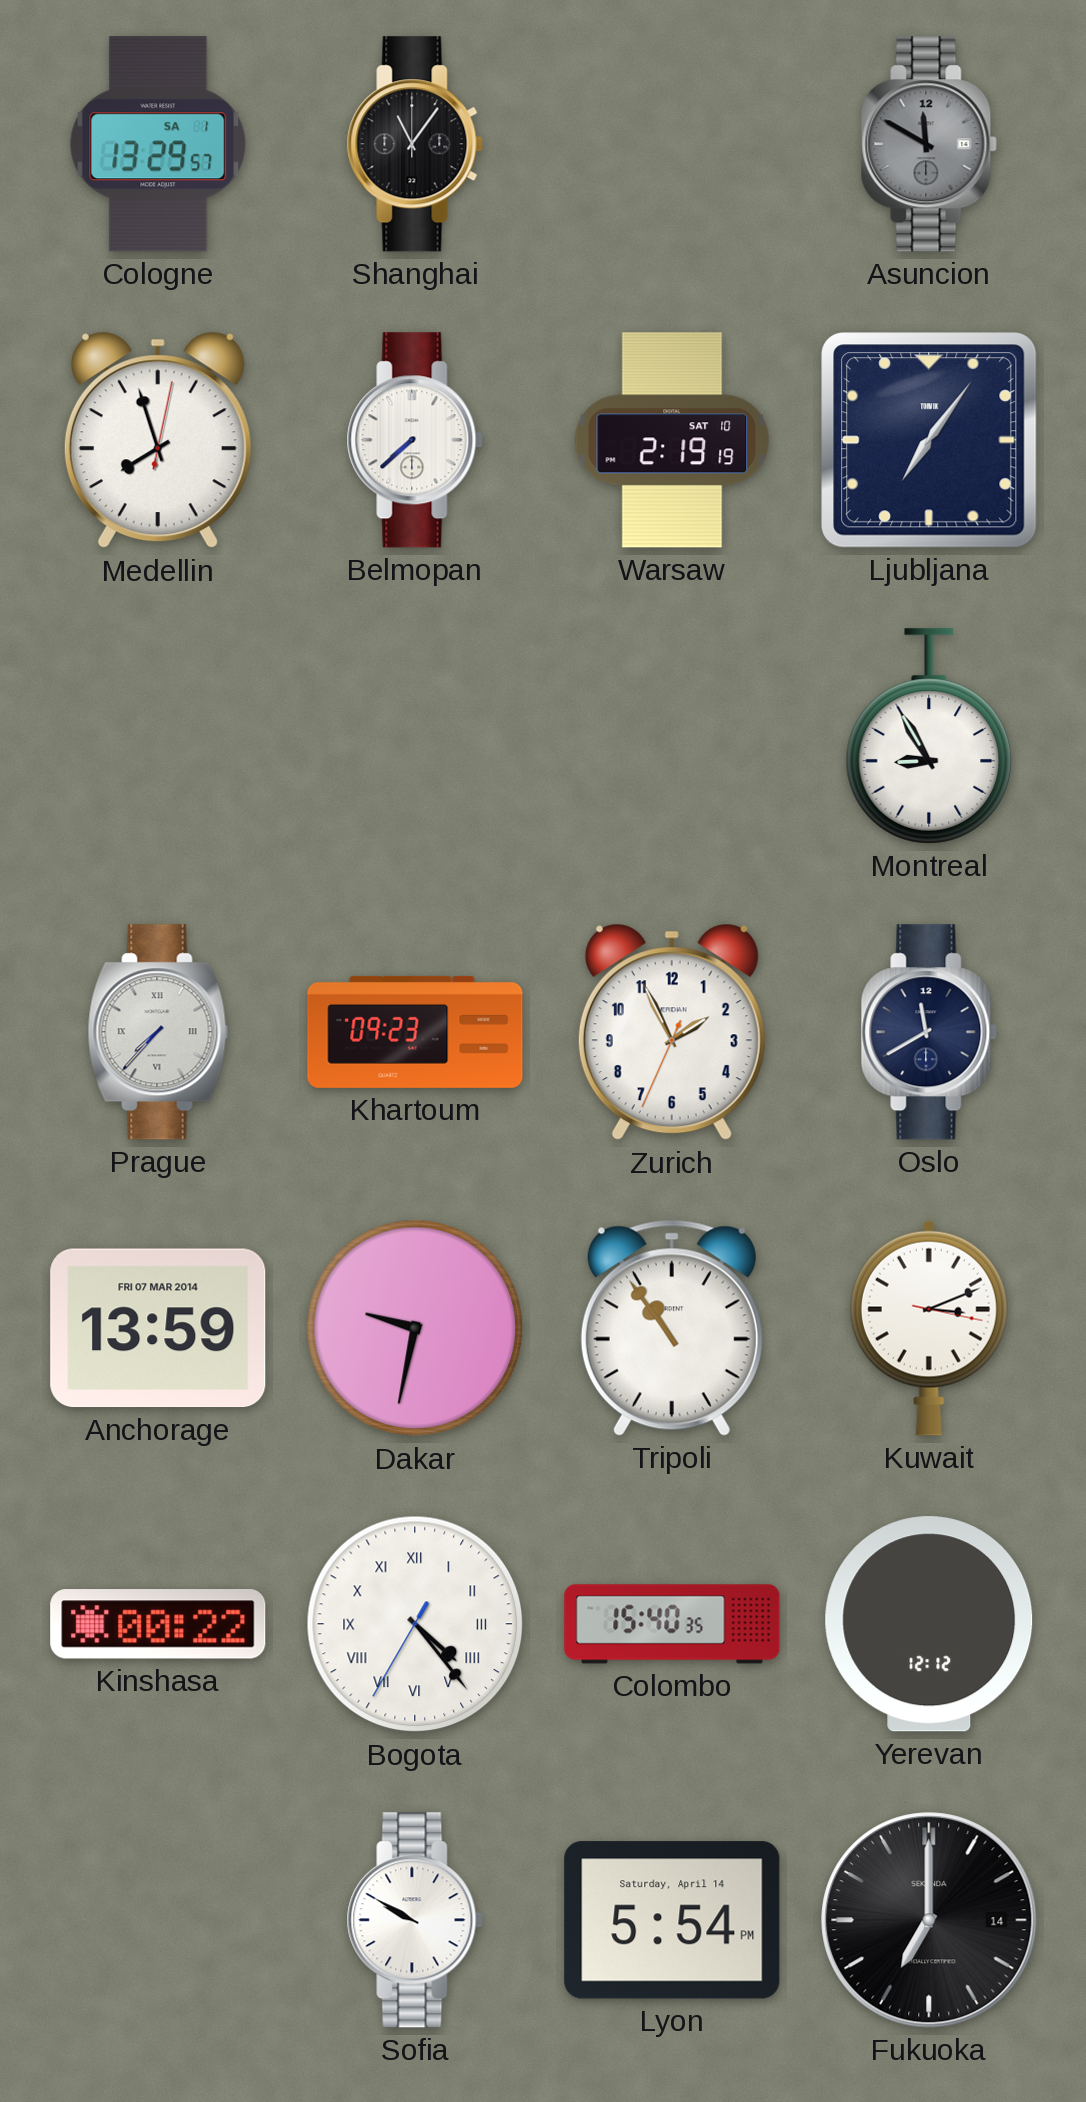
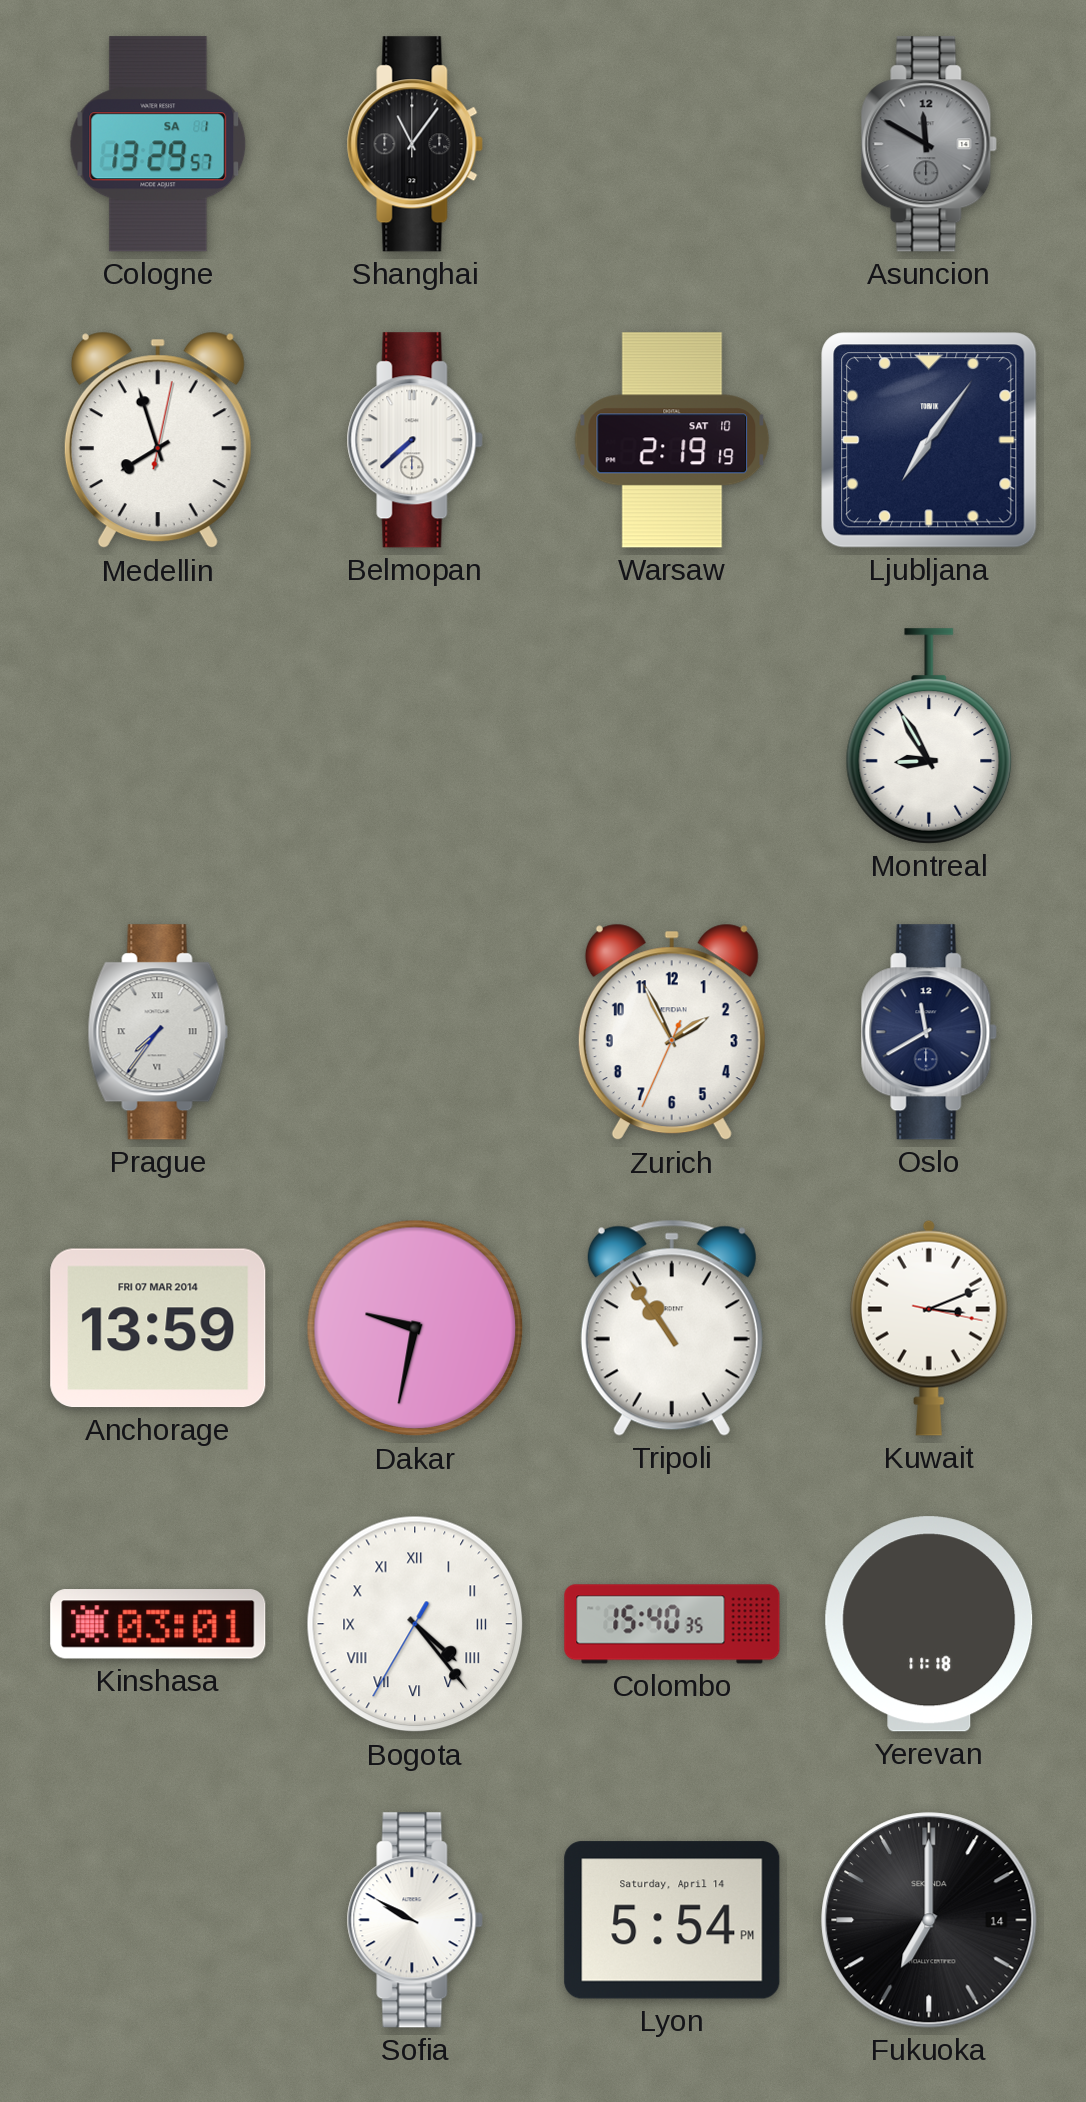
Prague: 7:37 -> 7:36
Khartoum: 09:23 -> none
Kinshasa: 00:22 -> 03:01
Yerevan: 12:12 -> 11:18
